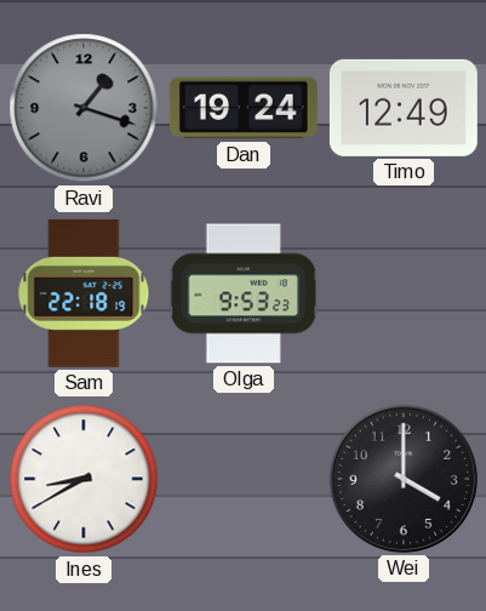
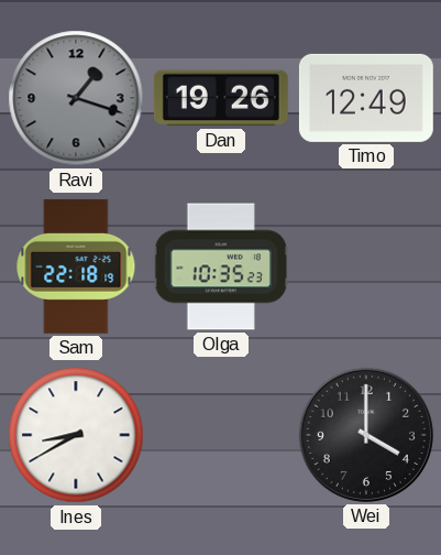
Dan: 19:24 -> 19:26
Olga: 9:53 -> 10:35
